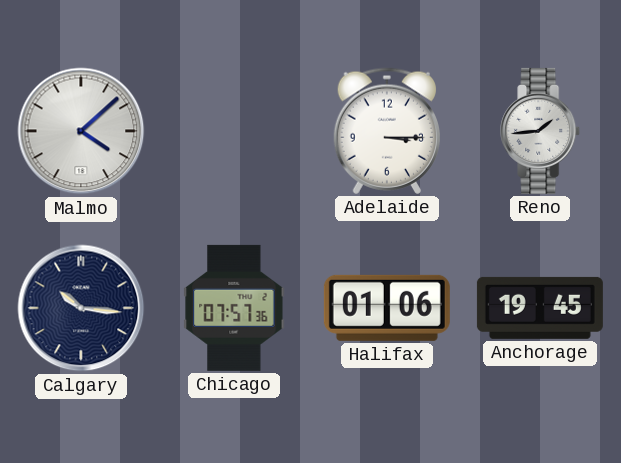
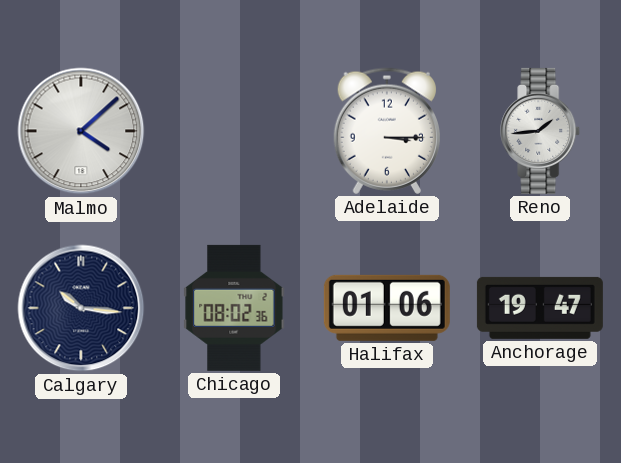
Chicago: 07:57 -> 08:02
Anchorage: 19:45 -> 19:47
